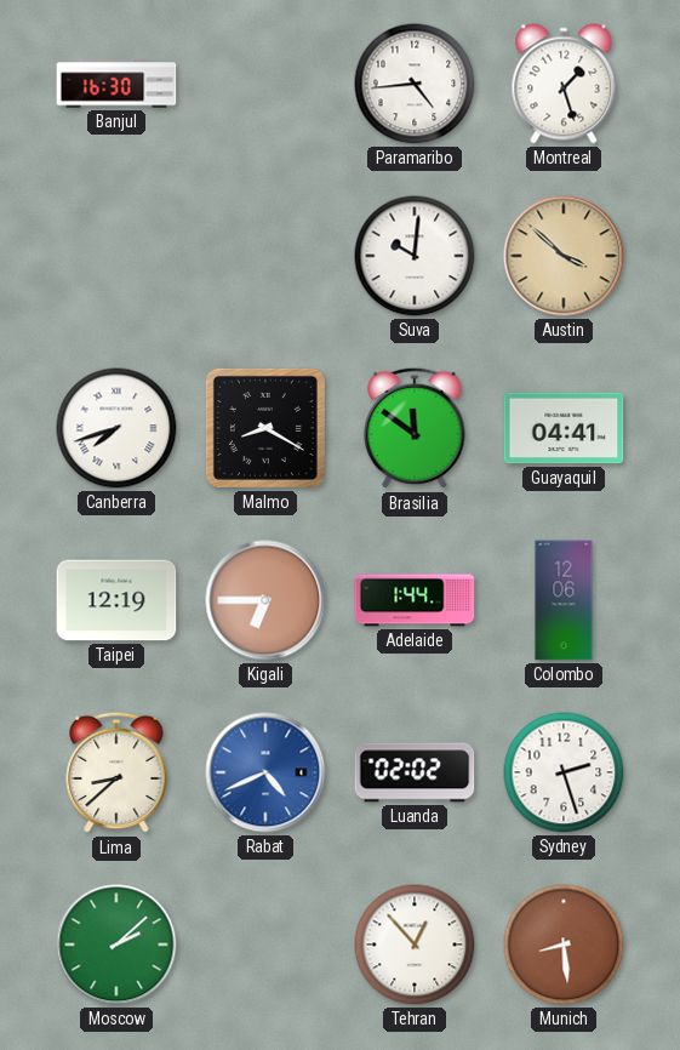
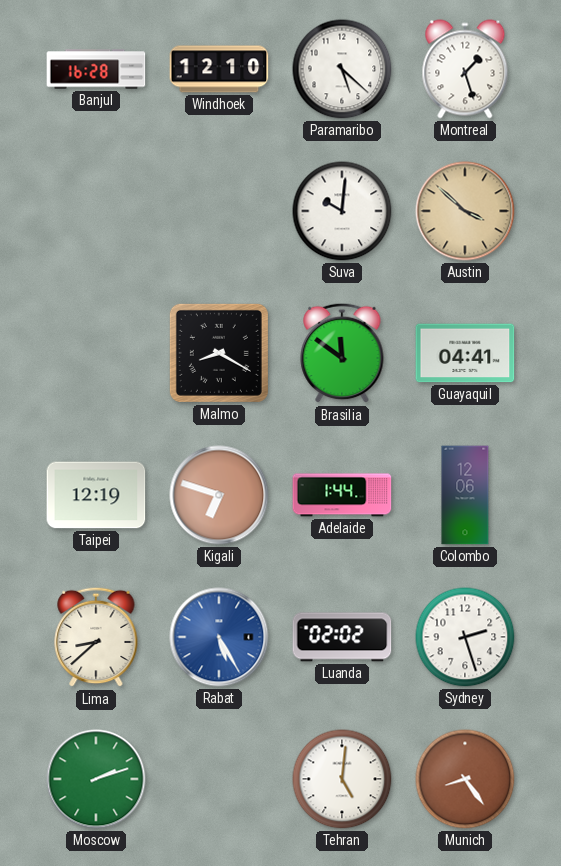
Banjul: 16:30 -> 16:28
Windhoek: none -> 12:10
Paramaribo: 4:44 -> 5:22
Canberra: 7:42 -> none
Kigali: 6:45 -> 6:48
Rabat: 4:41 -> 5:25
Moscow: 2:08 -> 2:12
Tehran: 12:53 -> 5:01
Munich: 8:29 -> 8:24
